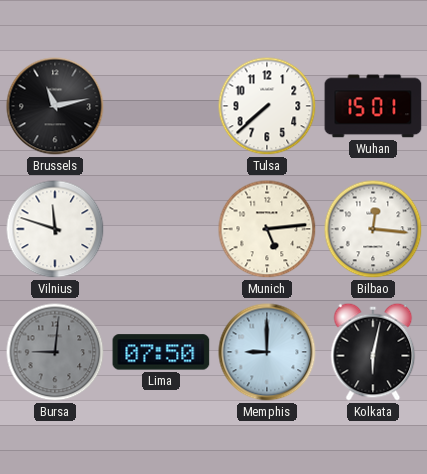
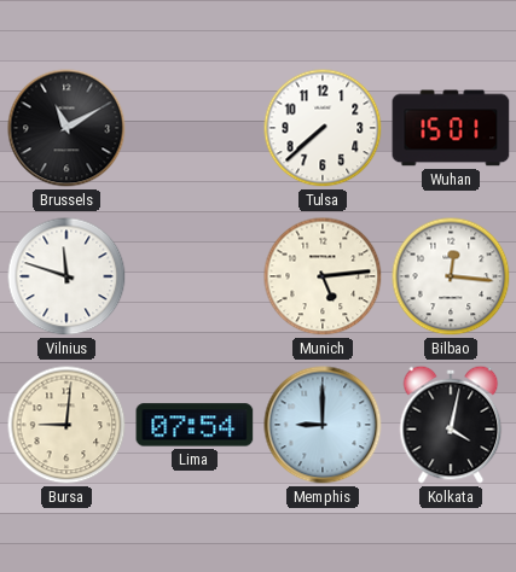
Brussels: 11:13 -> 11:10
Bursa dial: grey -> cream
Lima: 07:50 -> 07:54
Kolkata: 6:02 -> 4:02
